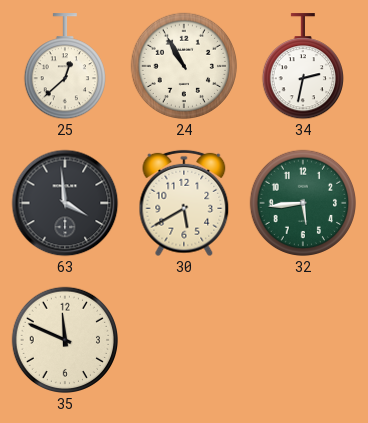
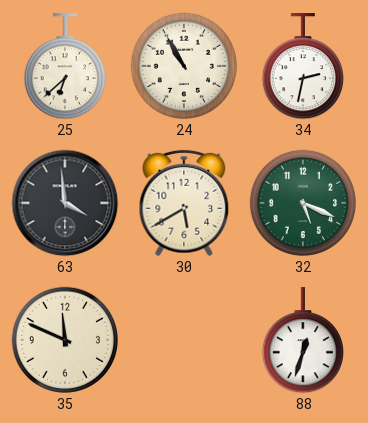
25: 12:38 -> 6:38
32: 5:44 -> 5:19
88: none -> 12:33
